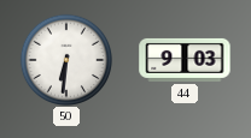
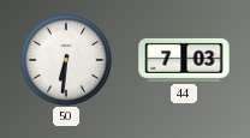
44: 9:03 -> 7:03
